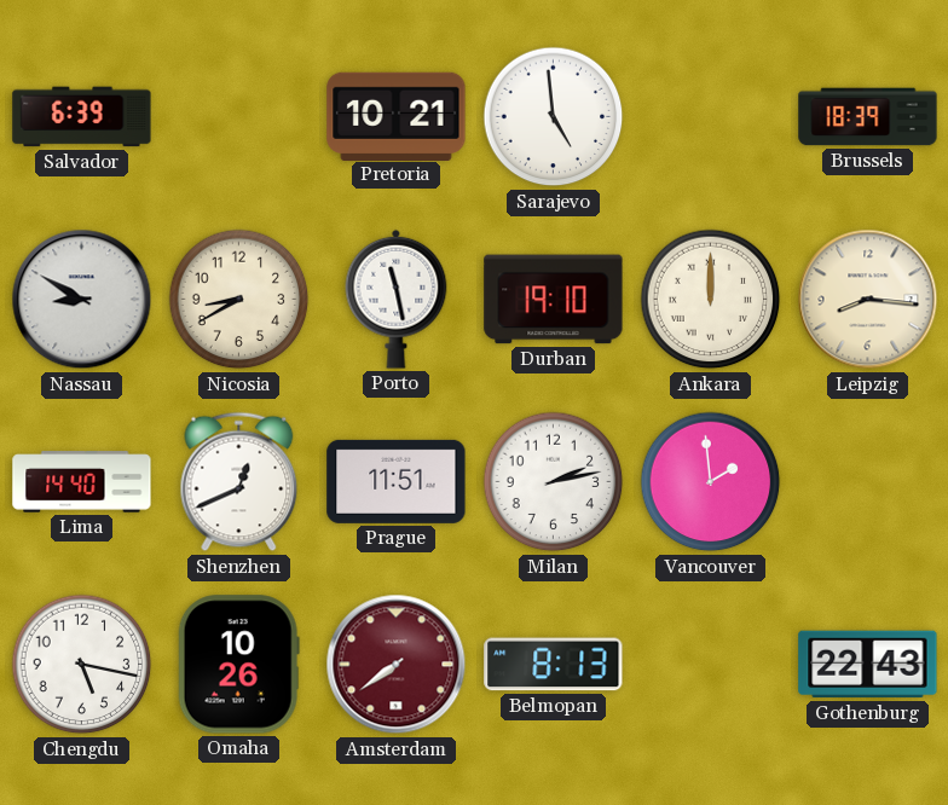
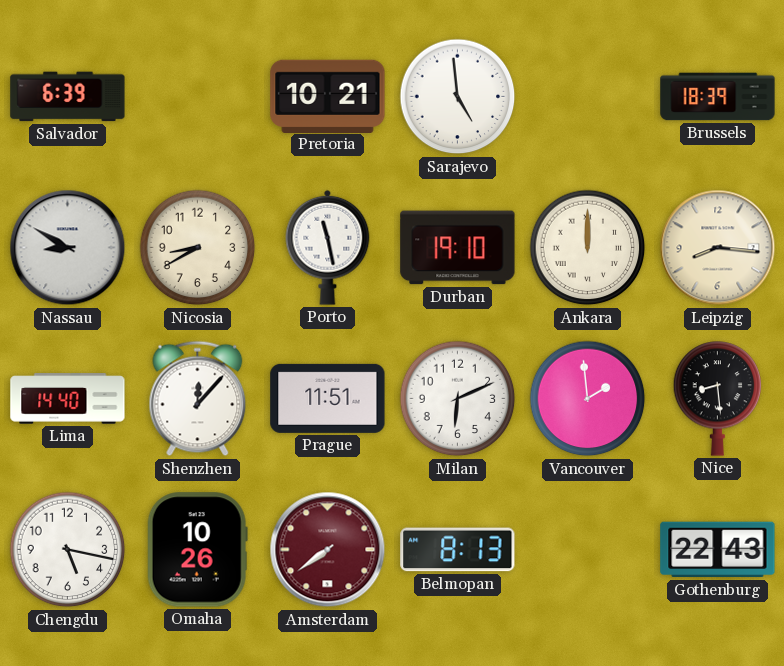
Shenzhen: 12:41 -> 12:07
Milan: 2:13 -> 6:11
Nice: none -> 8:29
